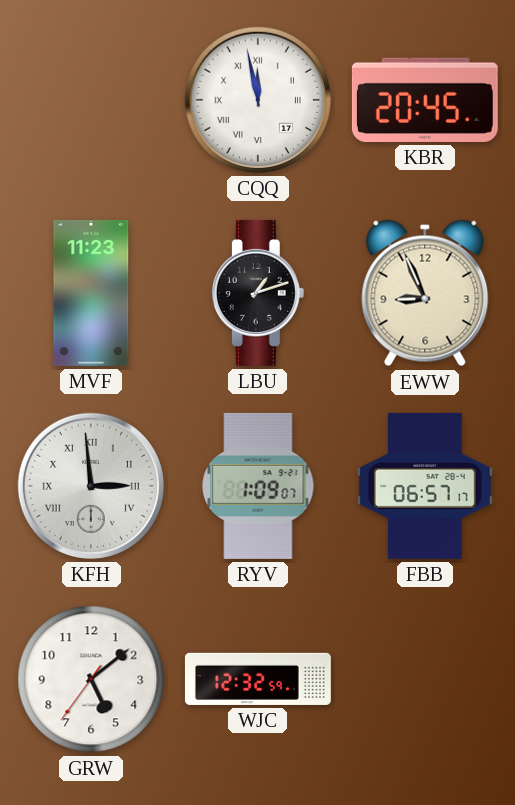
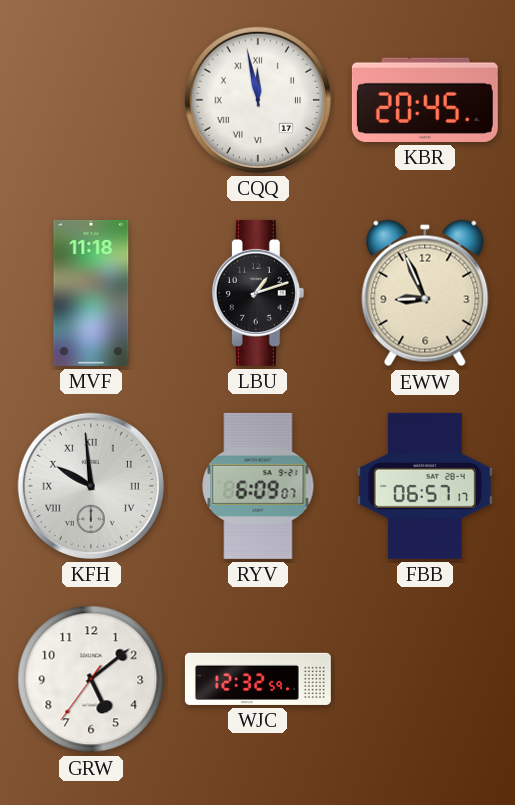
MVF: 11:23 -> 11:18
KFH: 2:59 -> 9:59
RYV: 1:09 -> 6:09
